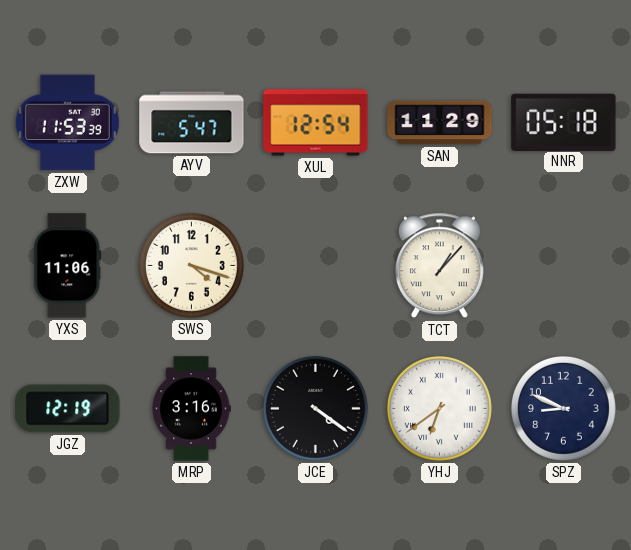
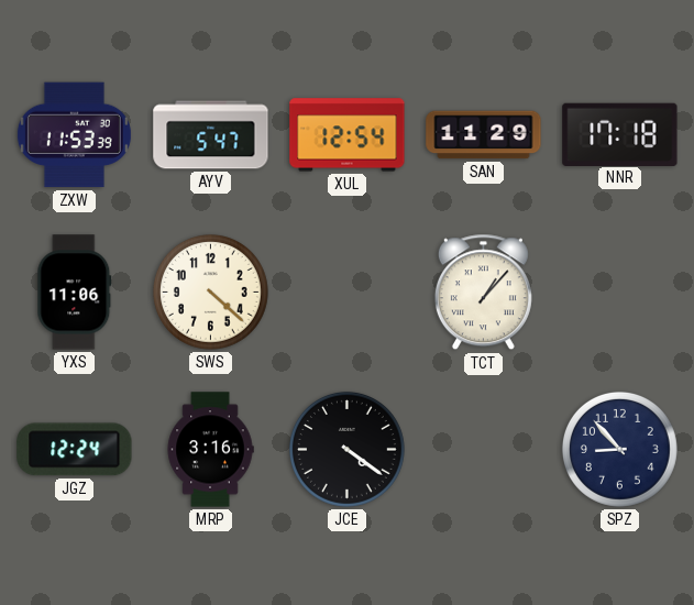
NNR: 05:18 -> 17:18
SWS: 4:18 -> 4:22
JGZ: 12:19 -> 12:24
YHJ: 6:39 -> none
SPZ: 8:49 -> 8:53
